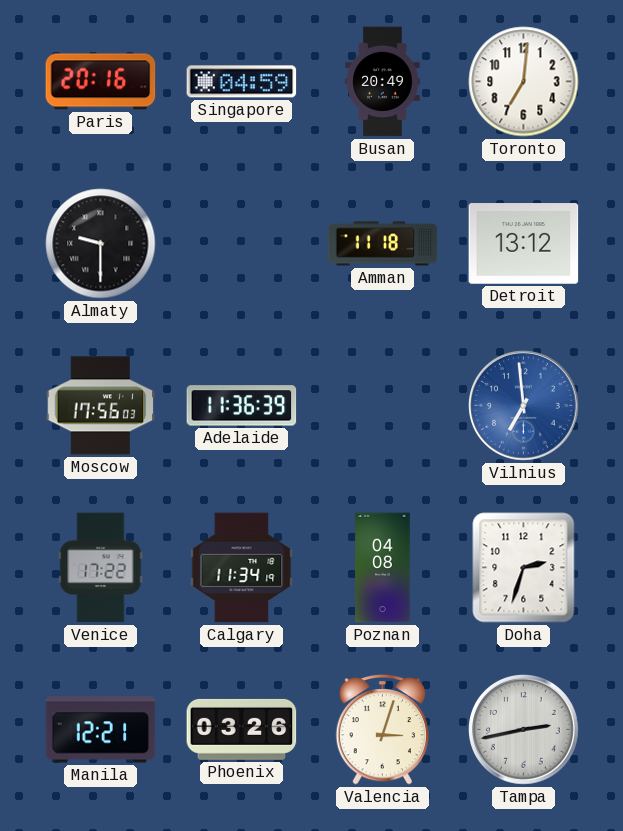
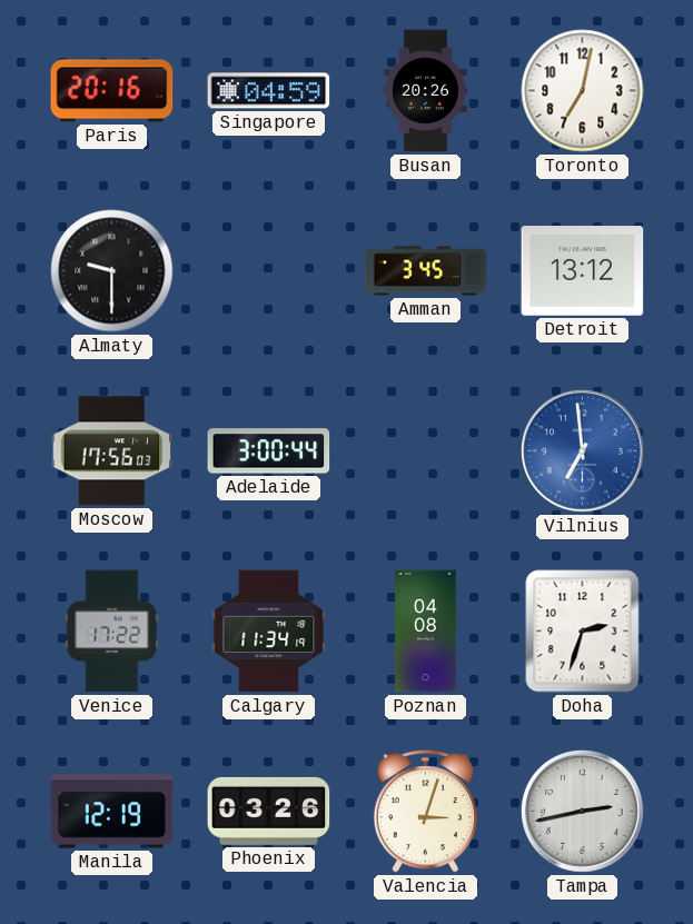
Busan: 20:49 -> 20:26
Toronto: 7:01 -> 7:02
Amman: 11:18 -> 3:45
Adelaide: 11:36 -> 3:00
Manila: 12:21 -> 12:19
